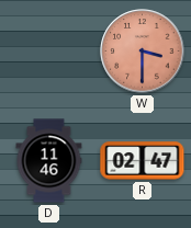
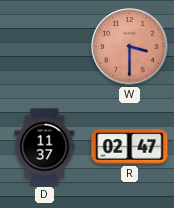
D: 11:46 -> 11:37
